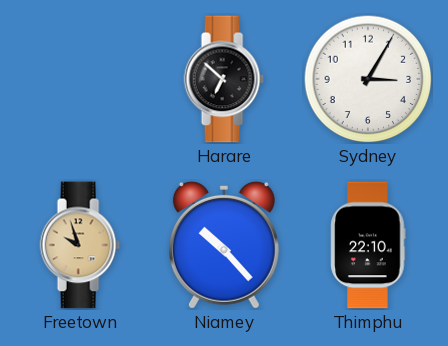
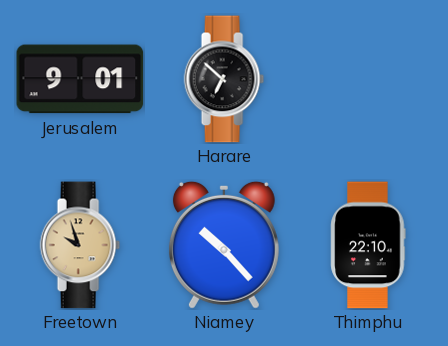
Jerusalem: none -> 9:01
Sydney: 3:05 -> none
